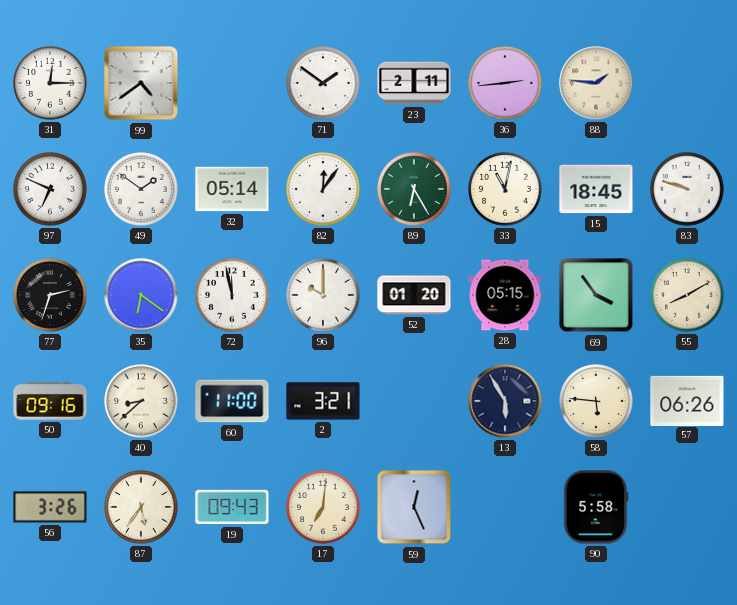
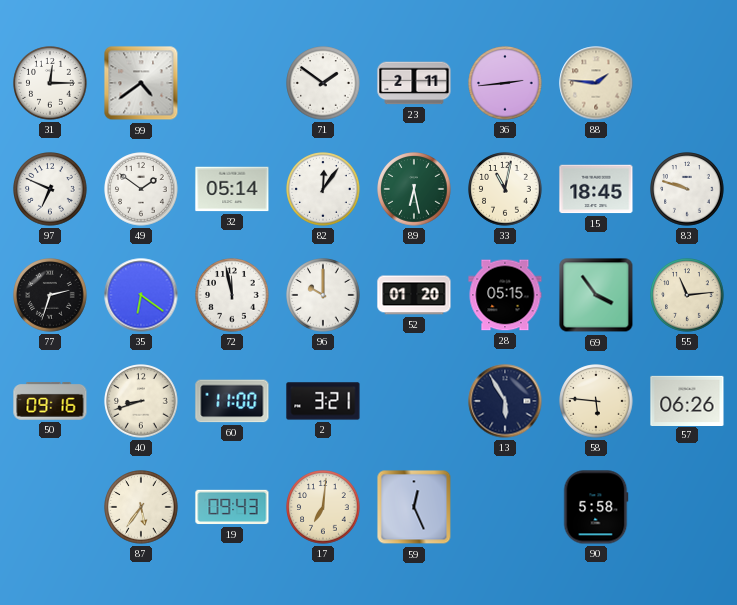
89: 6:25 -> 6:28
55: 8:10 -> 11:14
40: 8:38 -> 8:42
56: 3:26 -> none
